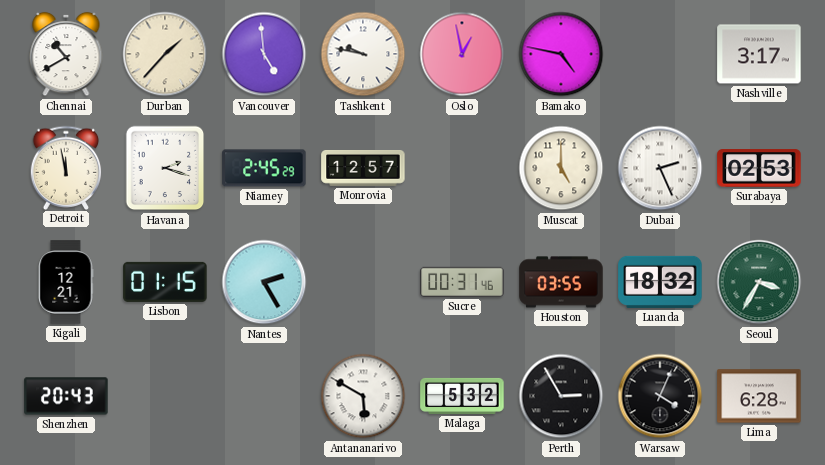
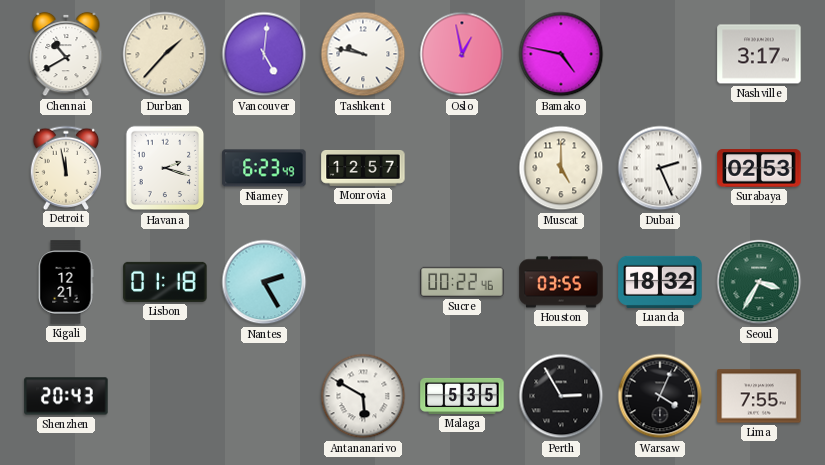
Vancouver: 4:59 -> 5:01
Niamey: 2:45 -> 6:23
Lisbon: 01:15 -> 01:18
Sucre: 00:31 -> 00:22
Malaga: 5:32 -> 5:35
Lima: 6:28 -> 7:55
